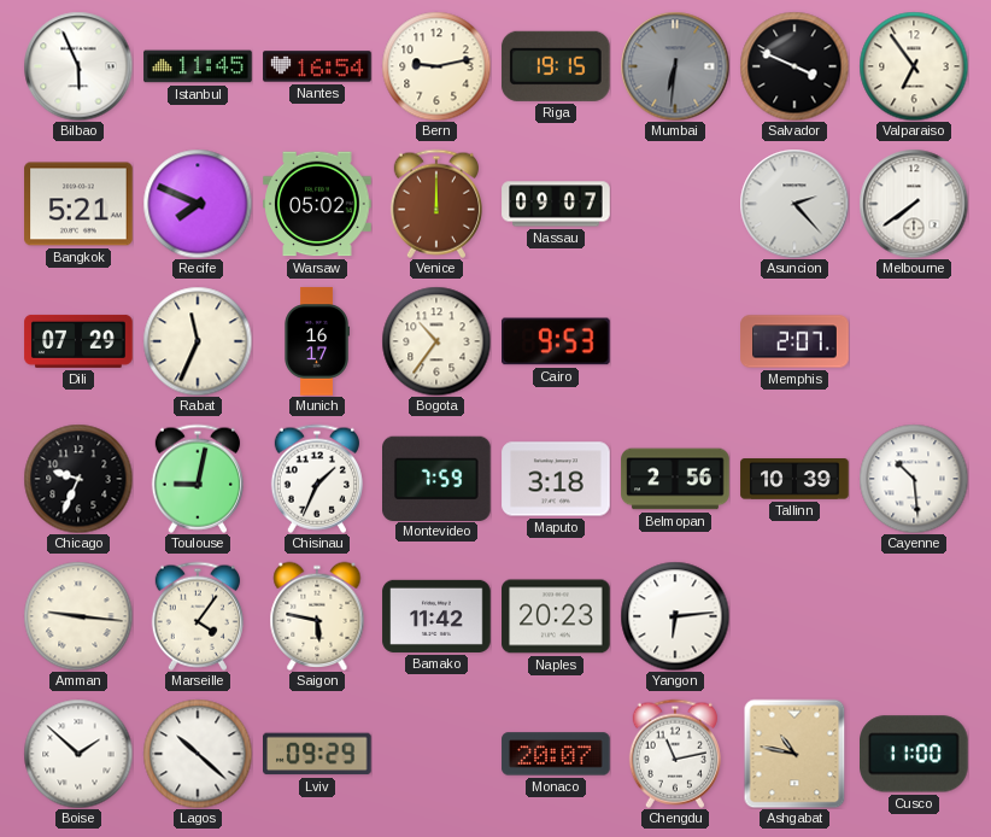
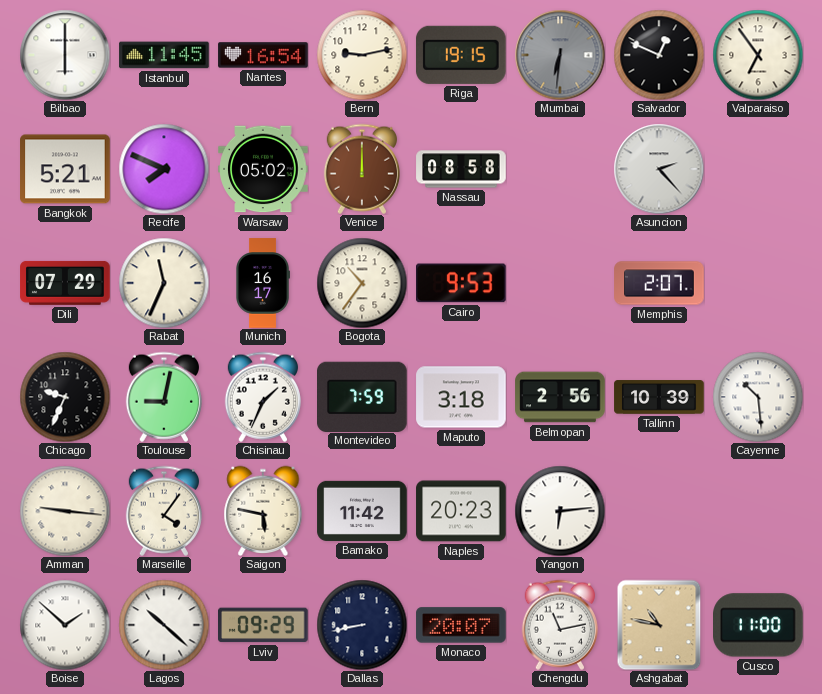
Bilbao: 5:56 -> 6:00
Salvador: 3:49 -> 12:49
Nassau: 09:07 -> 08:58
Melbourne: 7:39 -> none
Dallas: none -> 8:43
